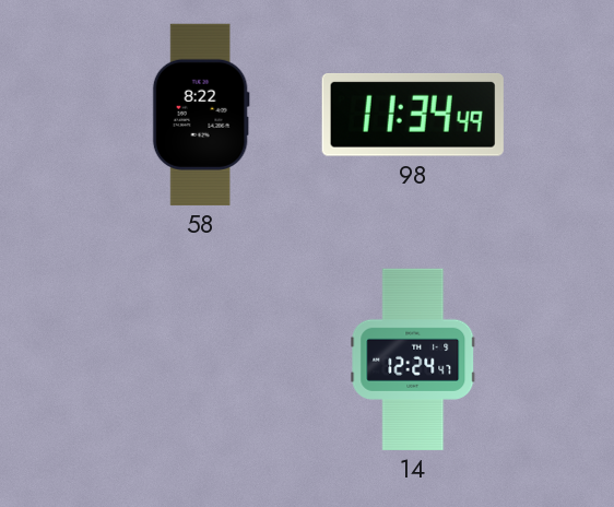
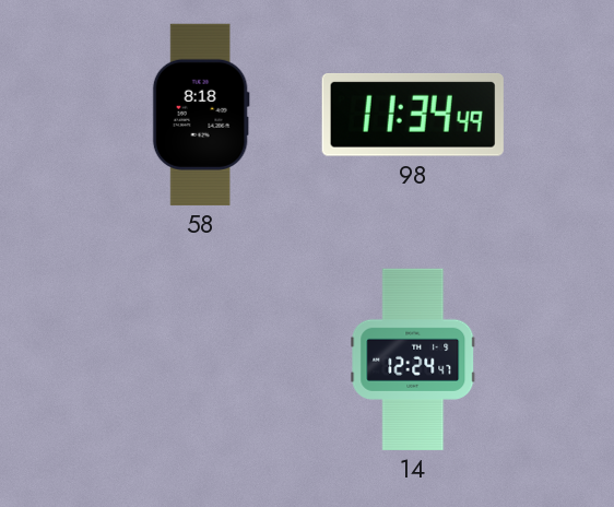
58: 8:22 -> 8:18
